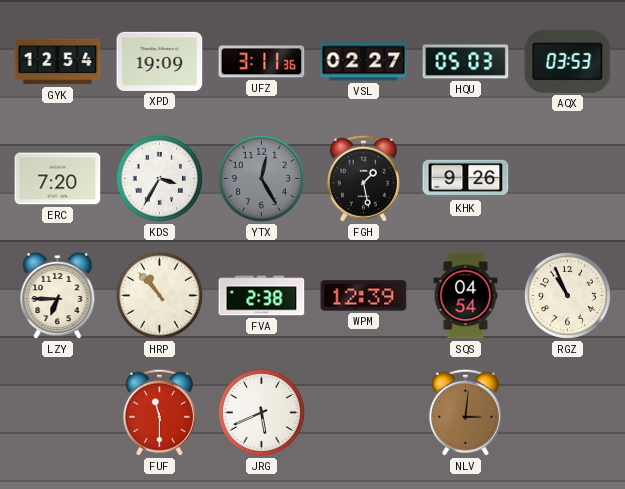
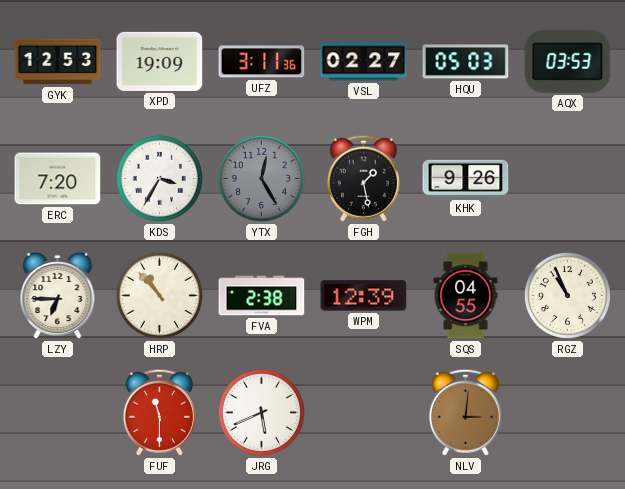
GYK: 12:54 -> 12:53
SQS: 04:54 -> 04:55
